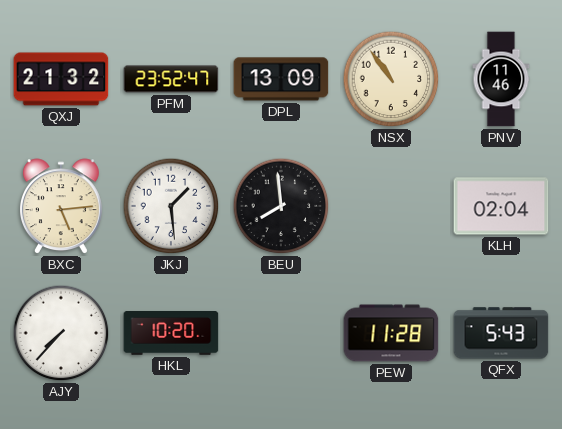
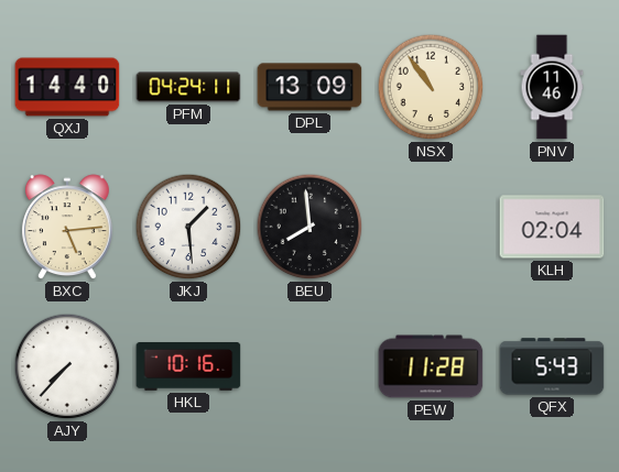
QXJ: 21:32 -> 14:40
PFM: 23:52 -> 04:24
HKL: 10:20 -> 10:16
